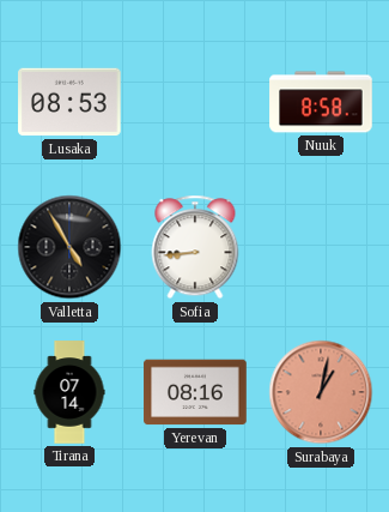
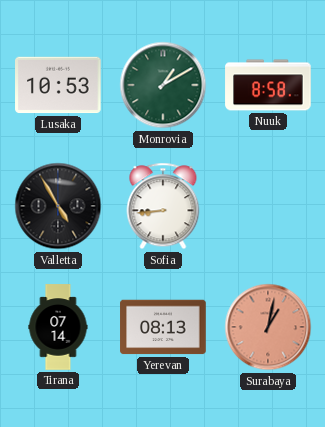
Lusaka: 08:53 -> 10:53
Monrovia: none -> 1:10
Yerevan: 08:16 -> 08:13
